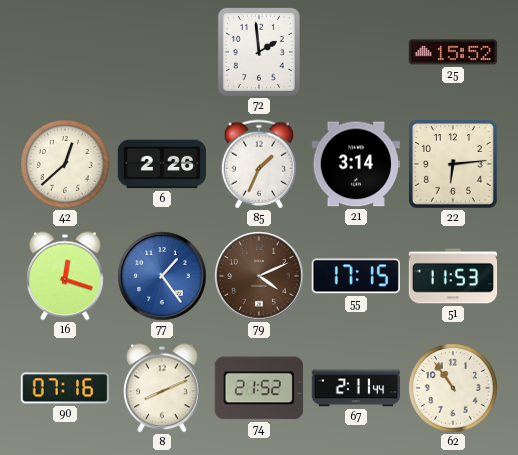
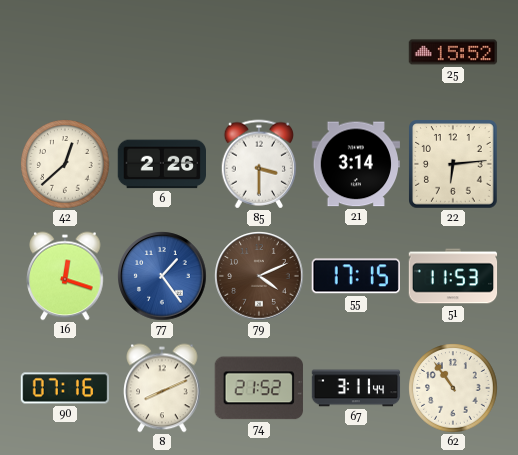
72: 1:59 -> none
85: 1:34 -> 3:30
67: 2:11 -> 3:11
